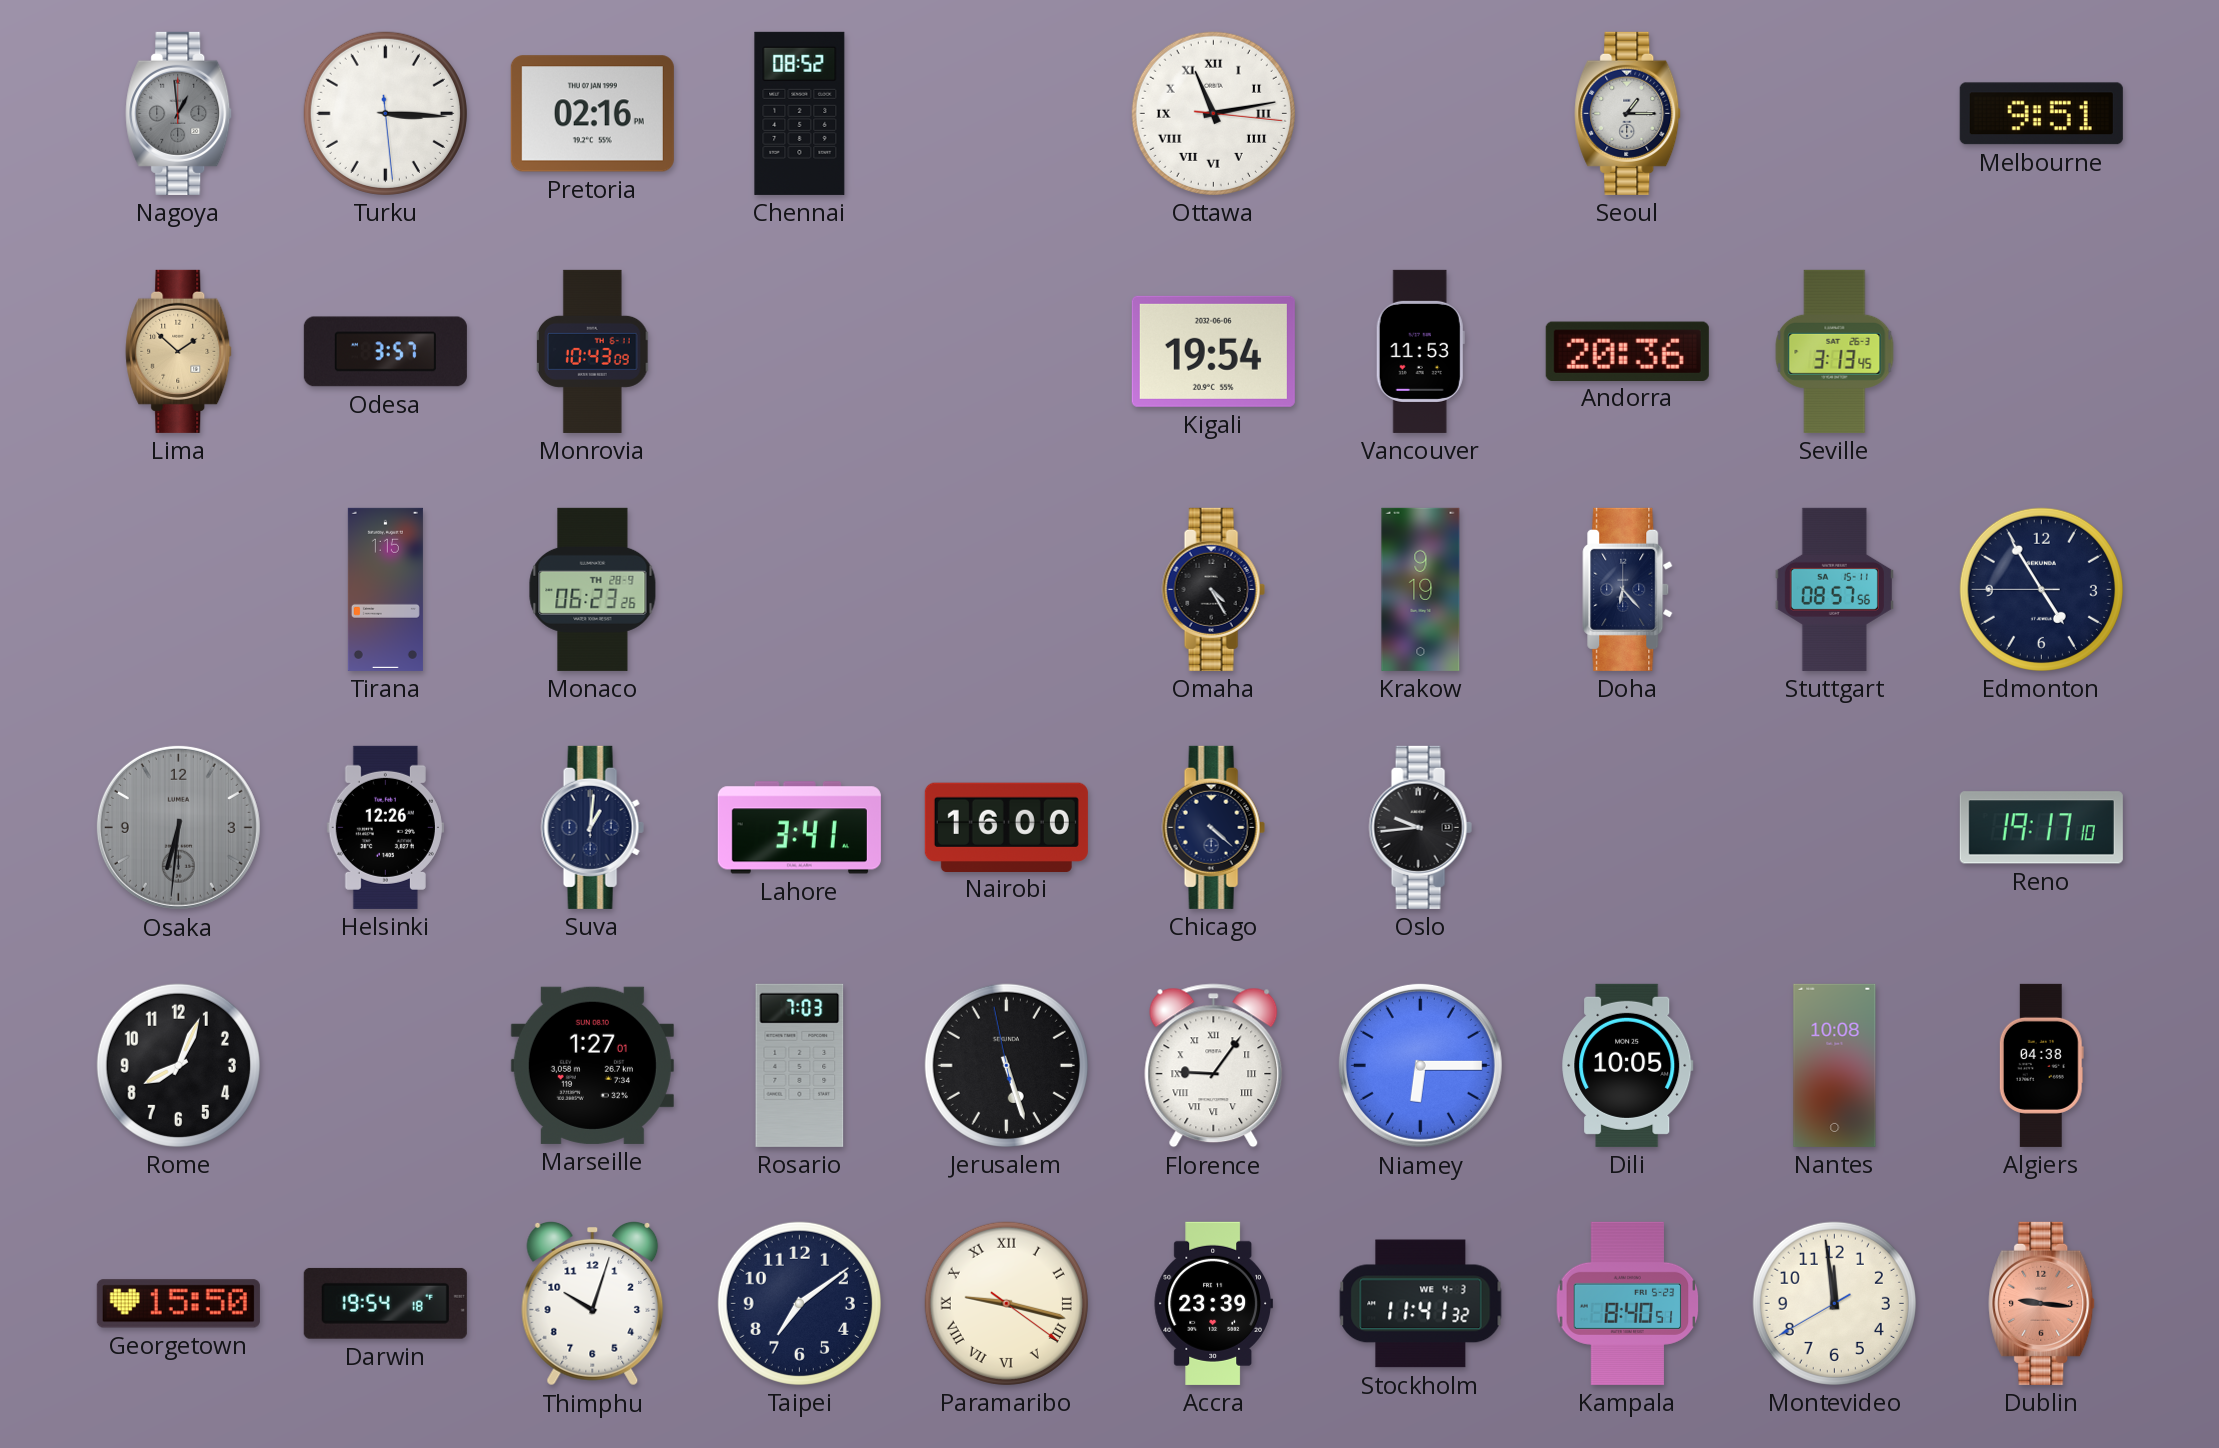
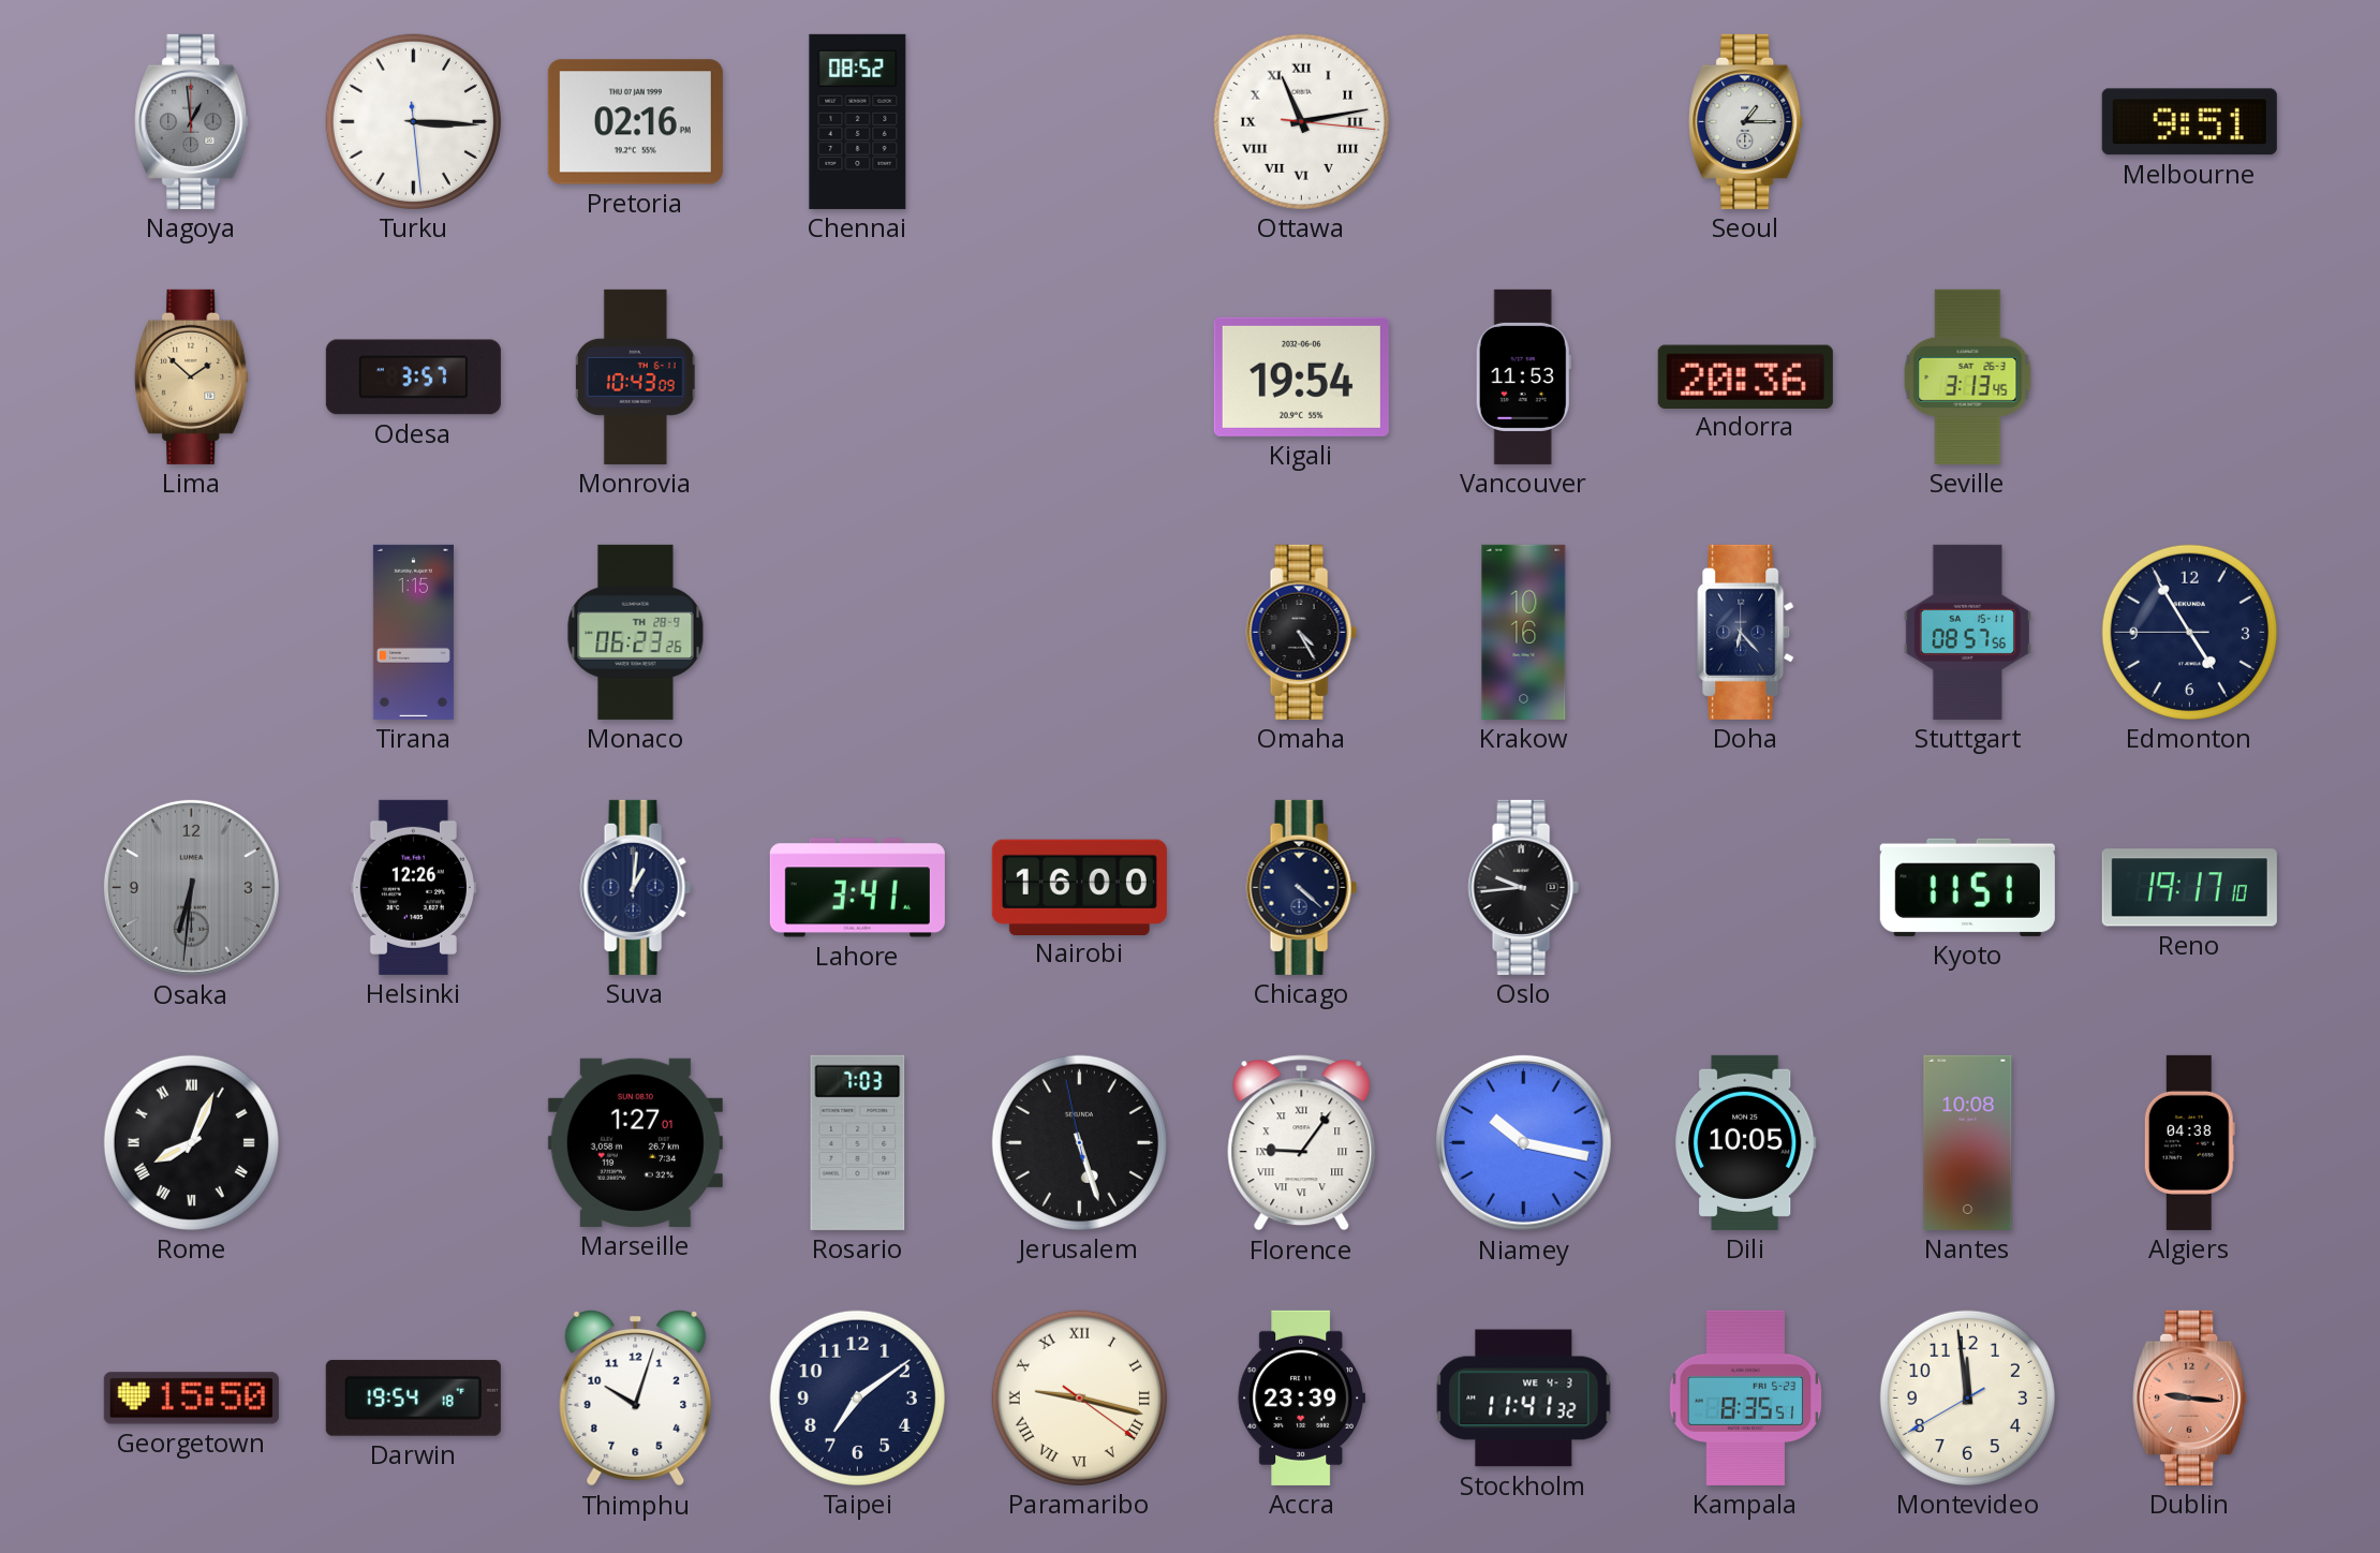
Krakow: 9:19 -> 10:16
Kyoto: none -> 11:51
Rome numerals: Arabic -> Roman
Niamey: 6:15 -> 10:17
Kampala: 8:40 -> 8:35
